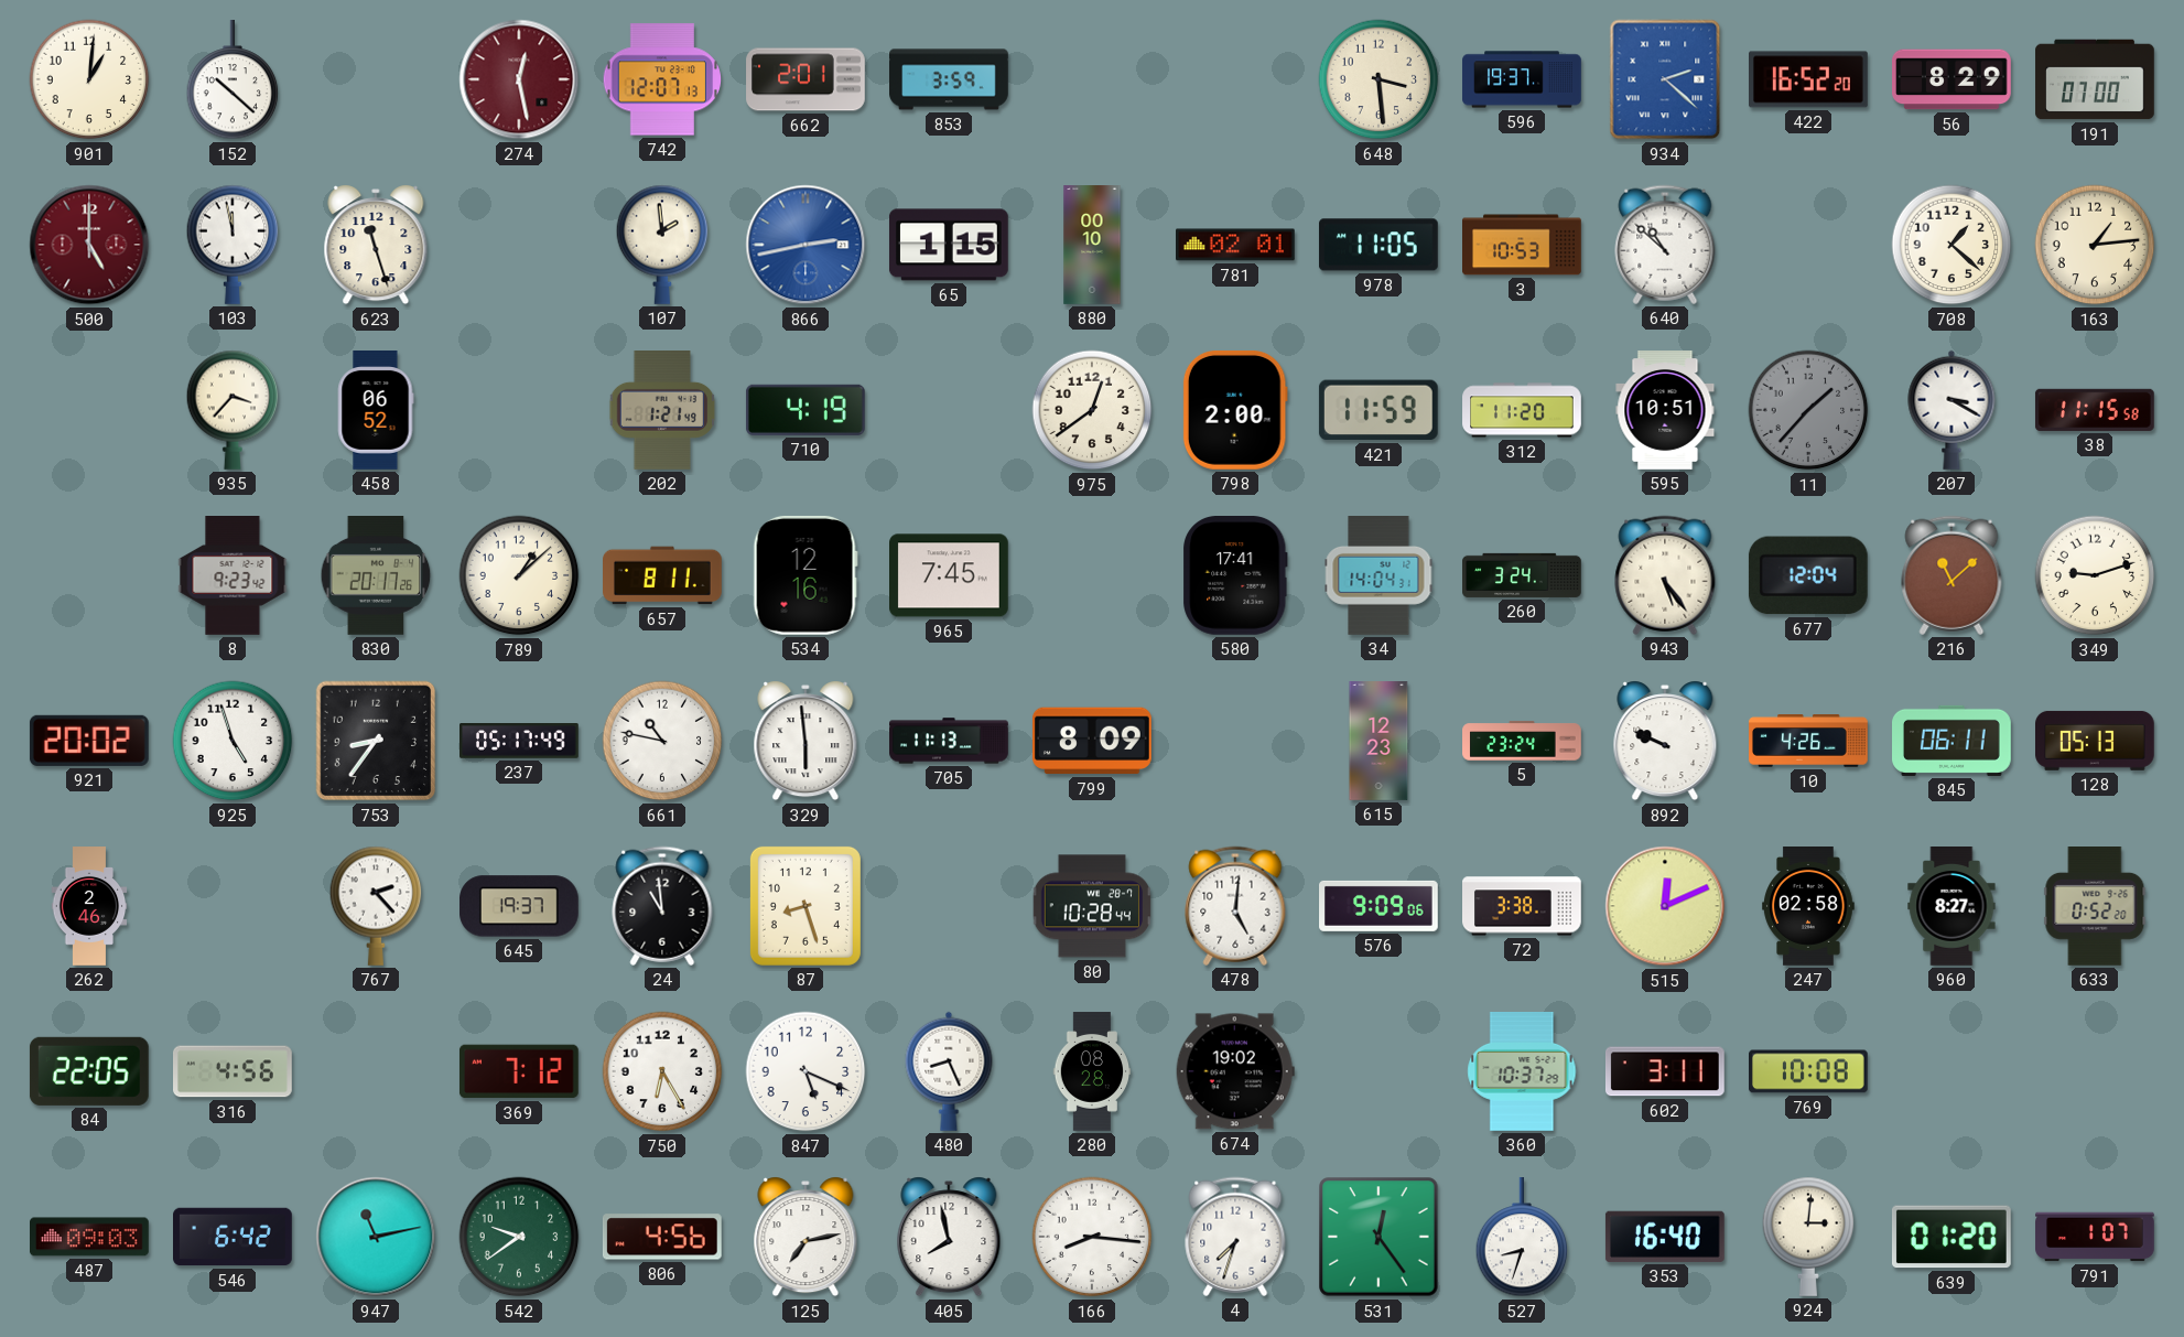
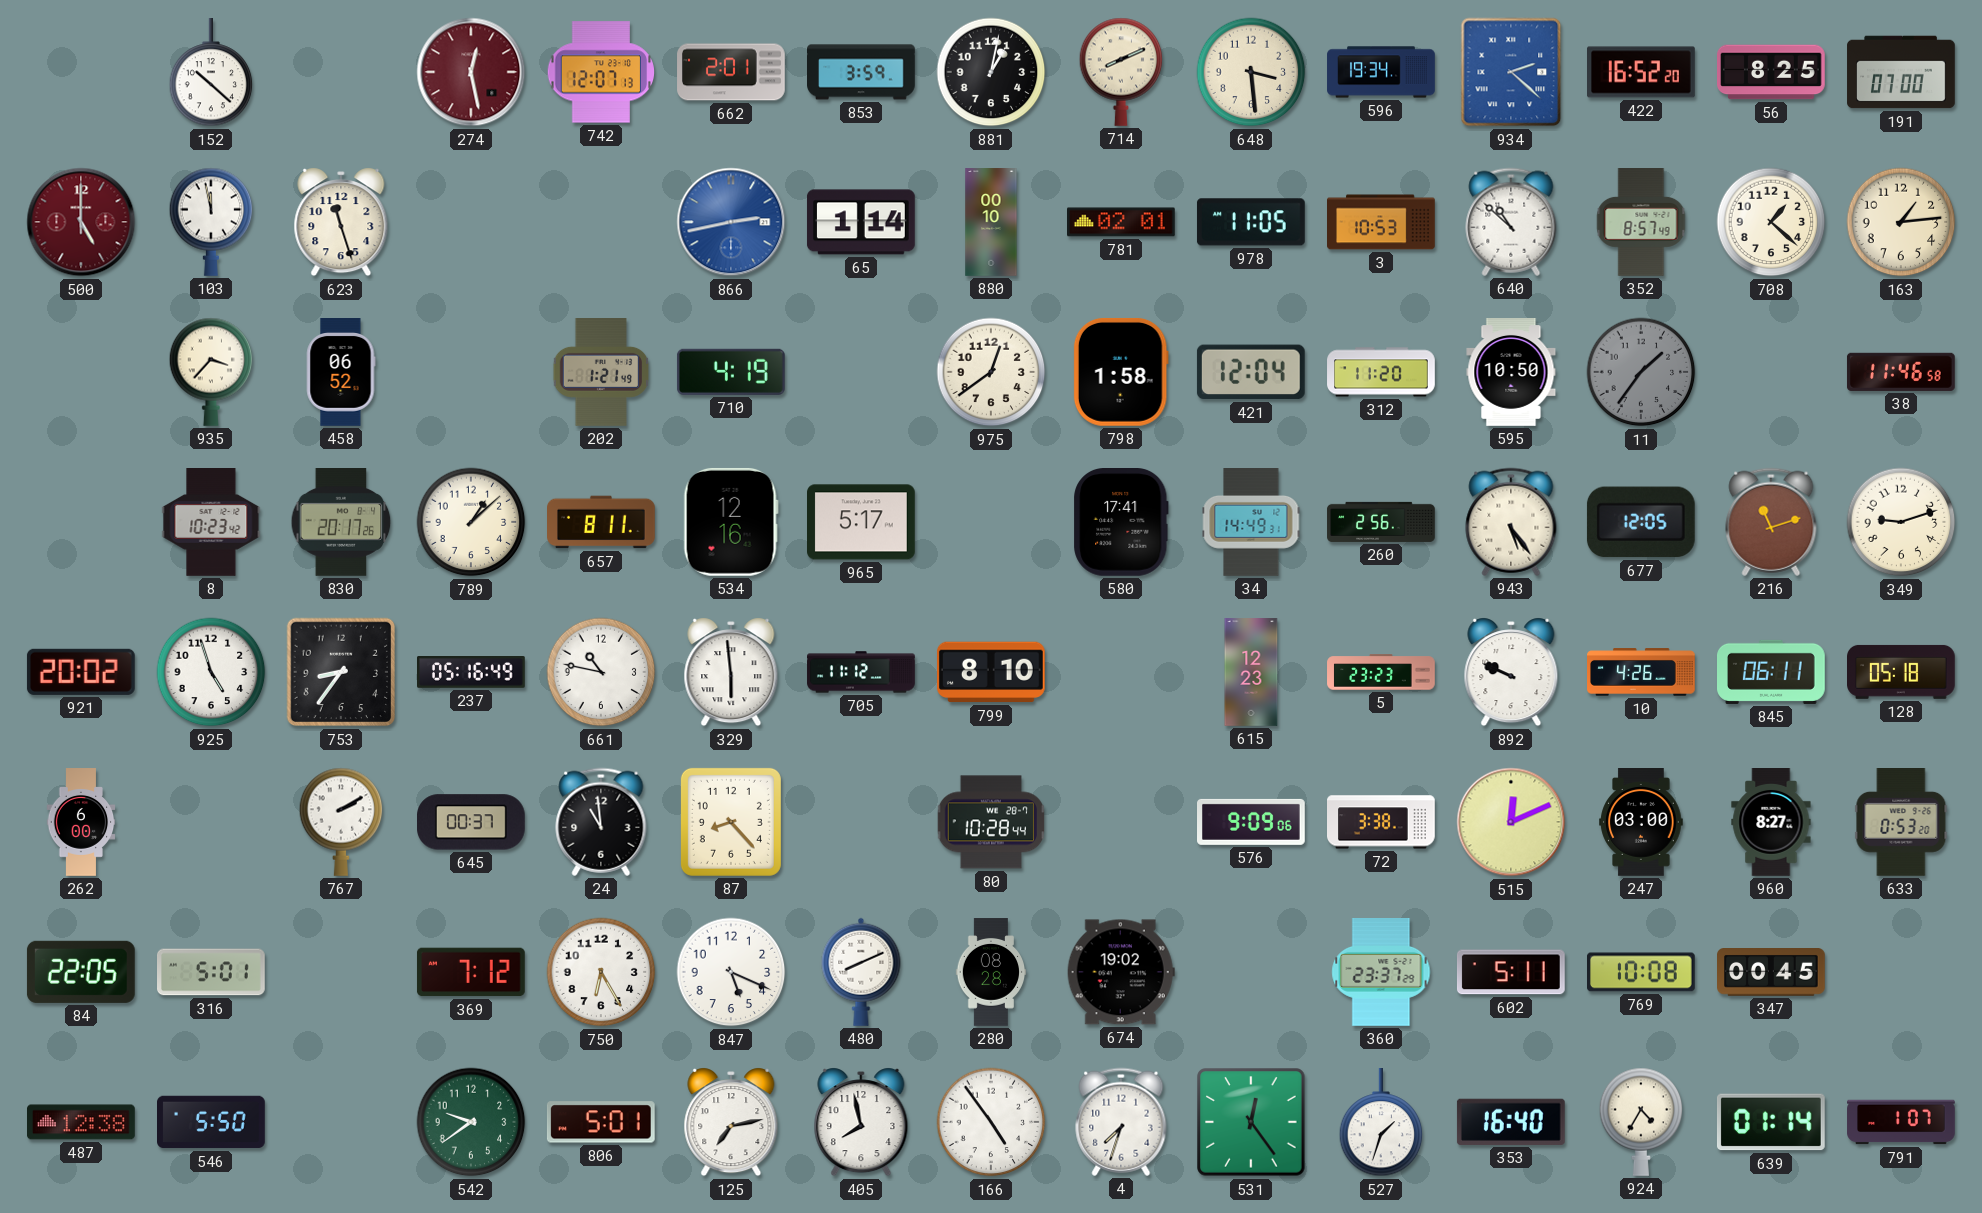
901: 1:01 -> none
881: none -> 1:02
714: none -> 8:11
596: 19:37 -> 19:34
56: 8:29 -> 8:25
107: 1:59 -> none
65: 1:15 -> 1:14
352: none -> 8:57
798: 2:00 -> 1:58
421: 11:59 -> 12:04
595: 10:51 -> 10:50
11: 1:37 -> 1:36
207: 3:20 -> none
38: 11:15 -> 11:46
8: 9:23 -> 10:23
965: 7:45 -> 5:17
34: 14:04 -> 14:49
260: 3:24 -> 2:56
677: 12:04 -> 12:05
216: 11:08 -> 11:12
237: 05:17 -> 05:16
705: 11:13 -> 11:12
799: 8:09 -> 8:10
5: 23:24 -> 23:23
128: 05:13 -> 05:18
262: 2:46 -> 6:00
767: 2:23 -> 2:10
645: 19:37 -> 00:37
87: 8:27 -> 8:23
478: 5:01 -> none
247: 02:58 -> 03:00
633: 0:52 -> 0:53
316: 4:56 -> 5:01
480: 8:26 -> 8:11
360: 10:37 -> 23:37
602: 3:11 -> 5:11
347: none -> 00:45
487: 09:03 -> 12:38
546: 6:42 -> 5:50
947: 11:13 -> none
806: 4:56 -> 5:01
166: 8:16 -> 4:54
527: 8:33 -> 1:33
924: 3:01 -> 4:35
639: 01:20 -> 01:14
